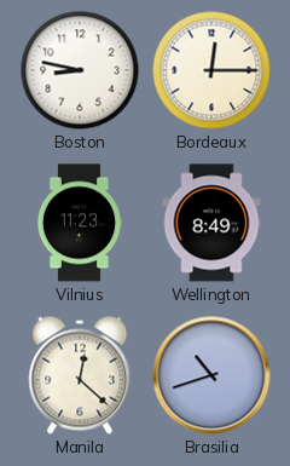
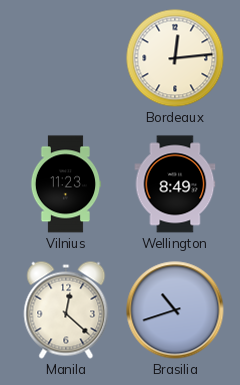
Boston: 8:47 -> none
Bordeaux: 12:15 -> 12:14
